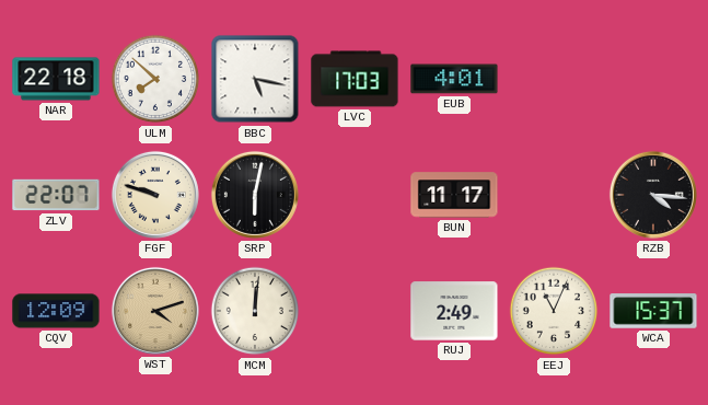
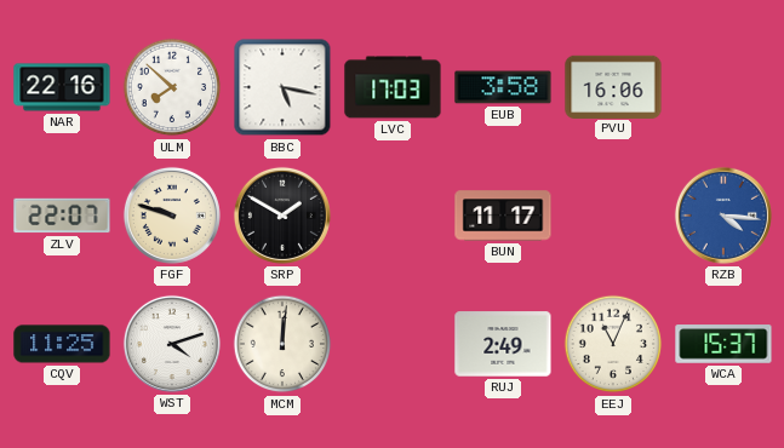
NAR: 22:18 -> 22:16
EUB: 4:01 -> 3:58
PVU: none -> 16:06
SRP: 6:02 -> 1:50
RZB dial: black -> blue
CQV: 12:09 -> 11:25
WST dial: champagne -> white
